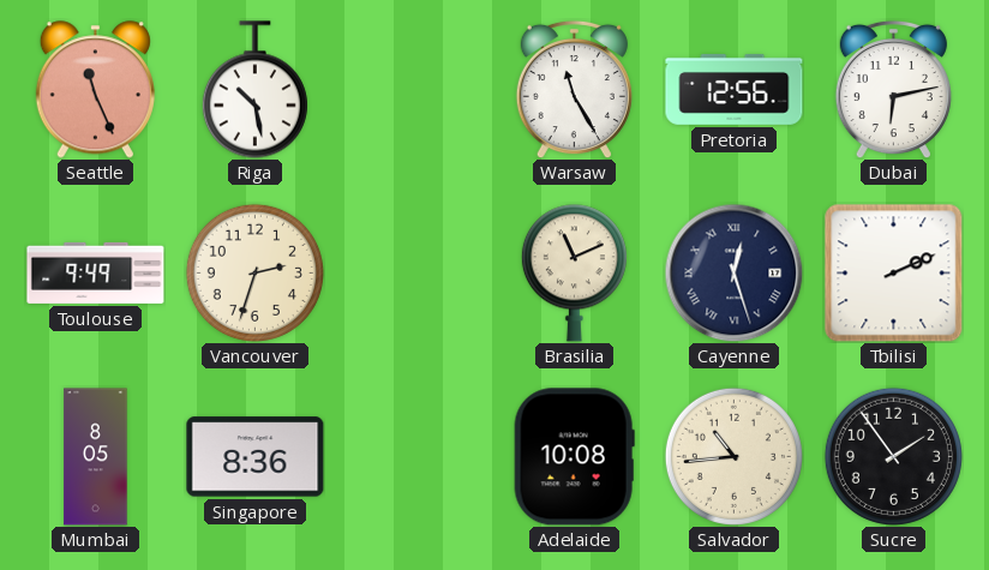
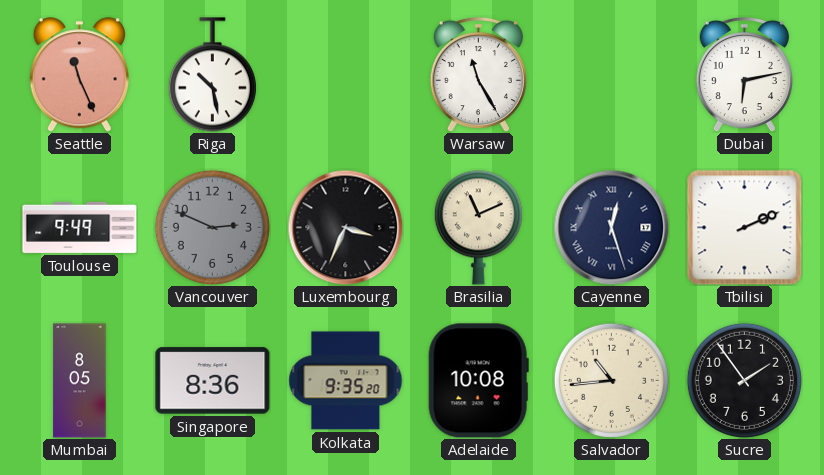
Pretoria: 12:56 -> none
Vancouver: 2:33 -> 2:49
Vancouver dial: cream -> grey
Luxembourg: none -> 3:34
Kolkata: none -> 9:35
